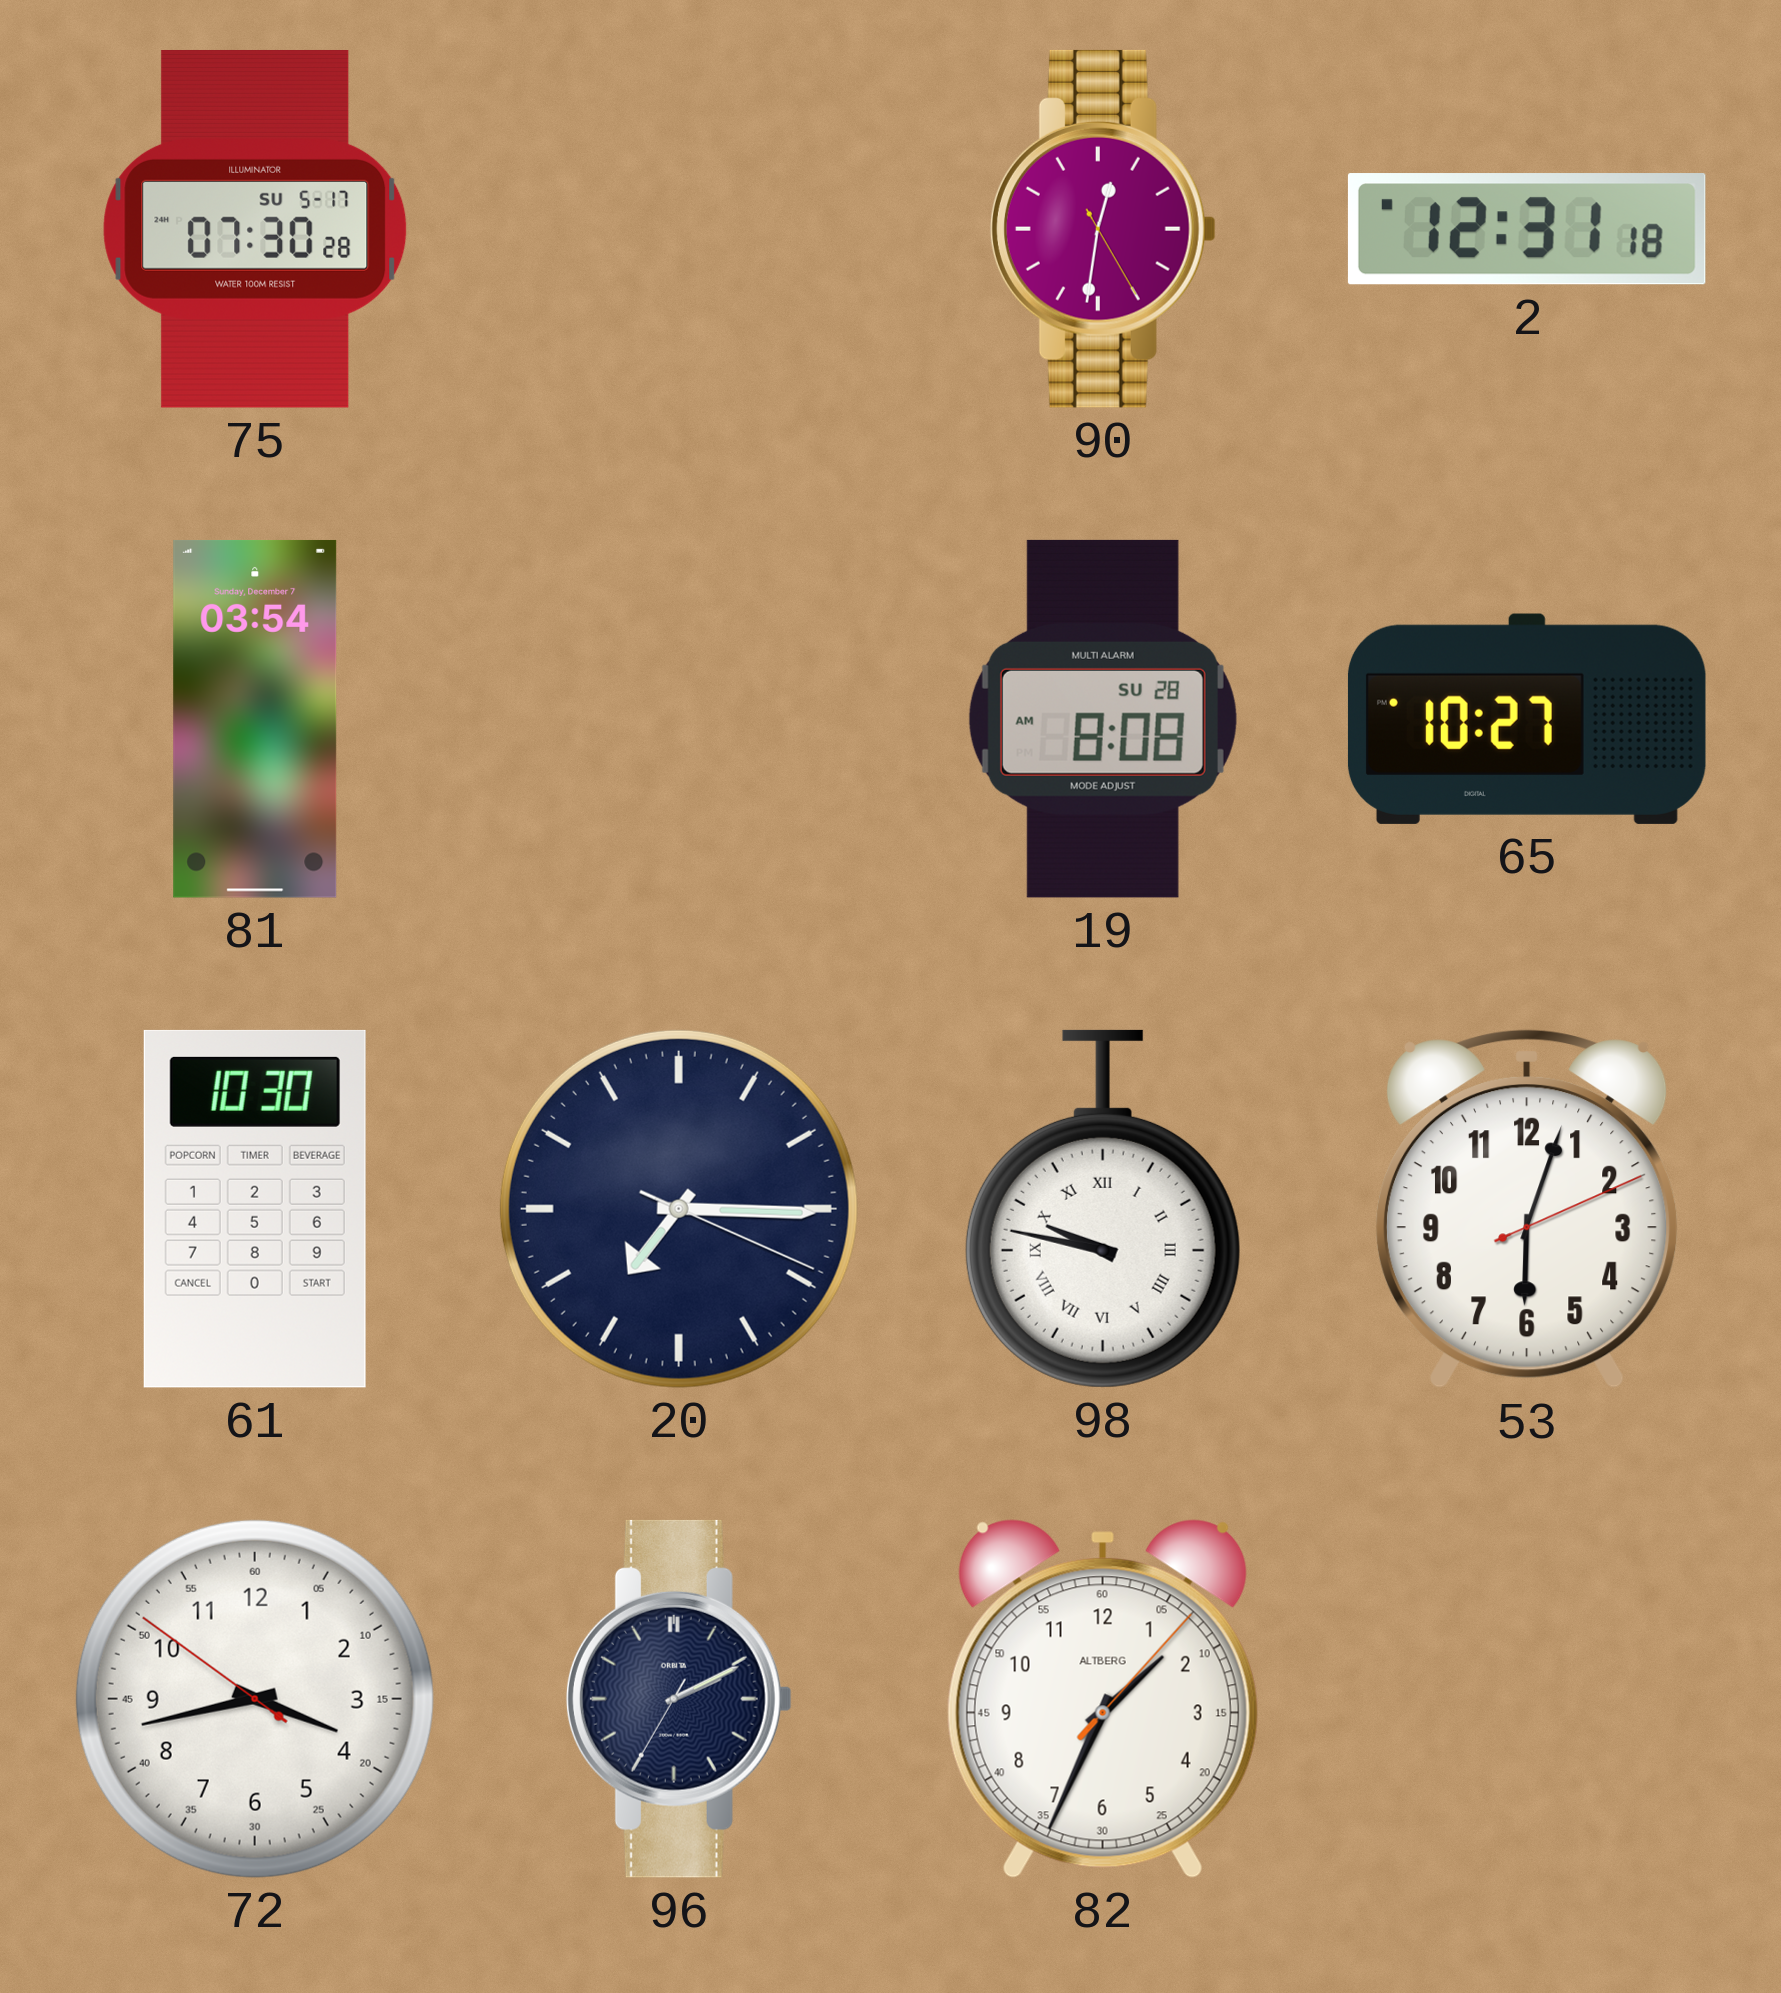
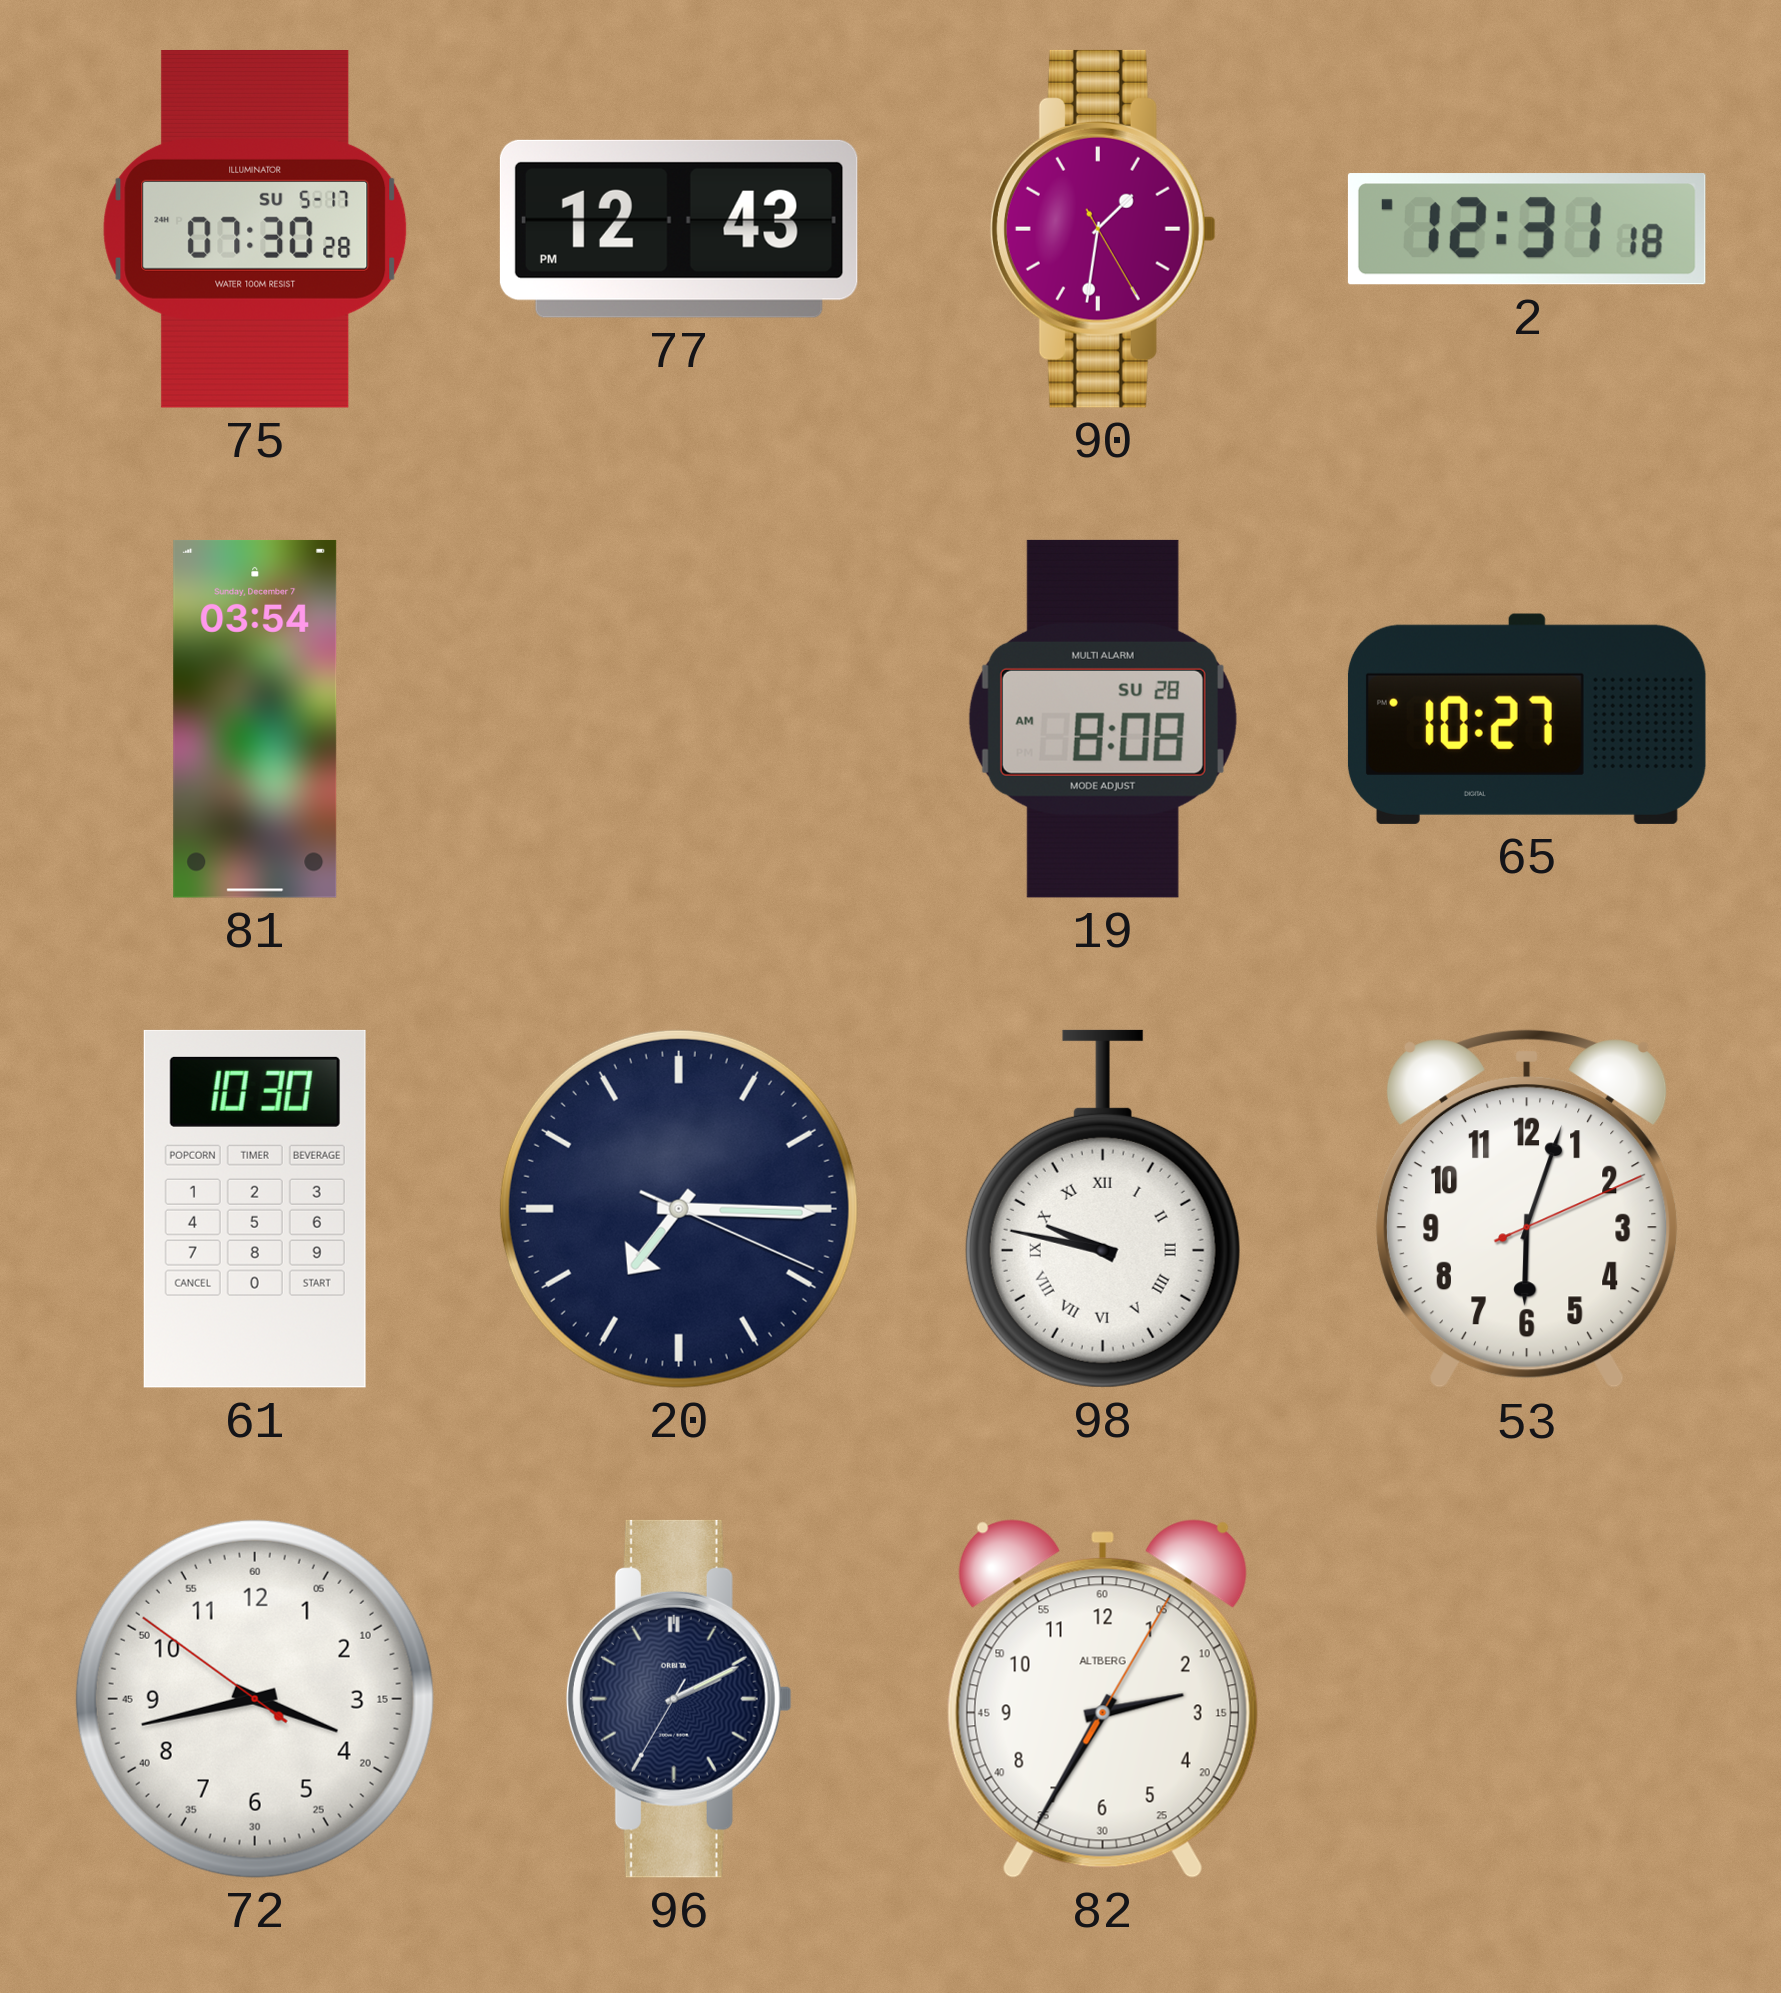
77: none -> 12:43
90: 12:31 -> 1:31
82: 1:34 -> 2:35
